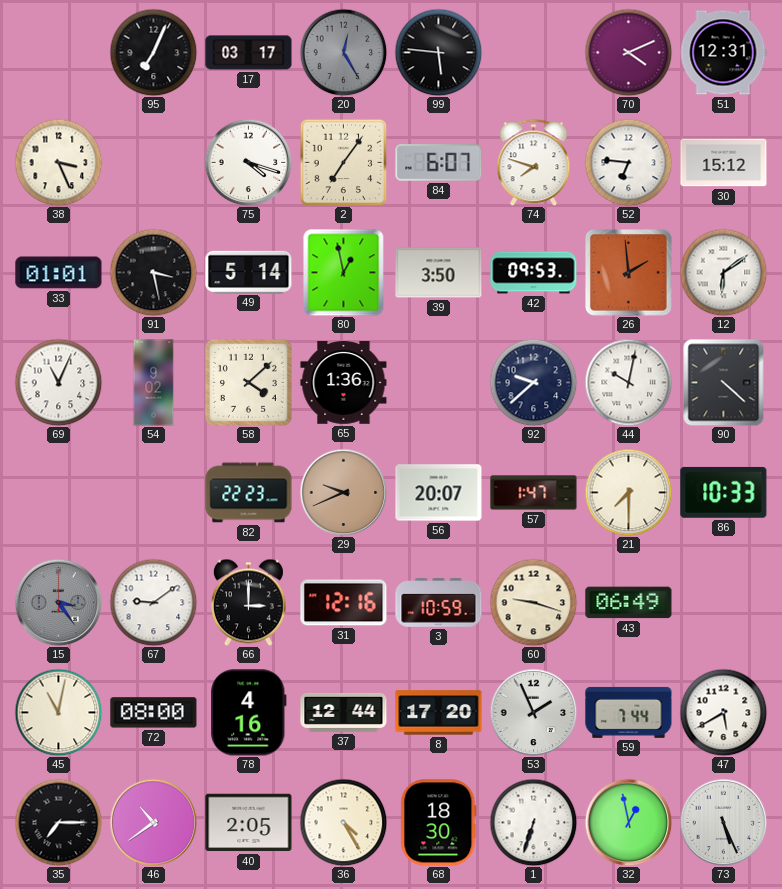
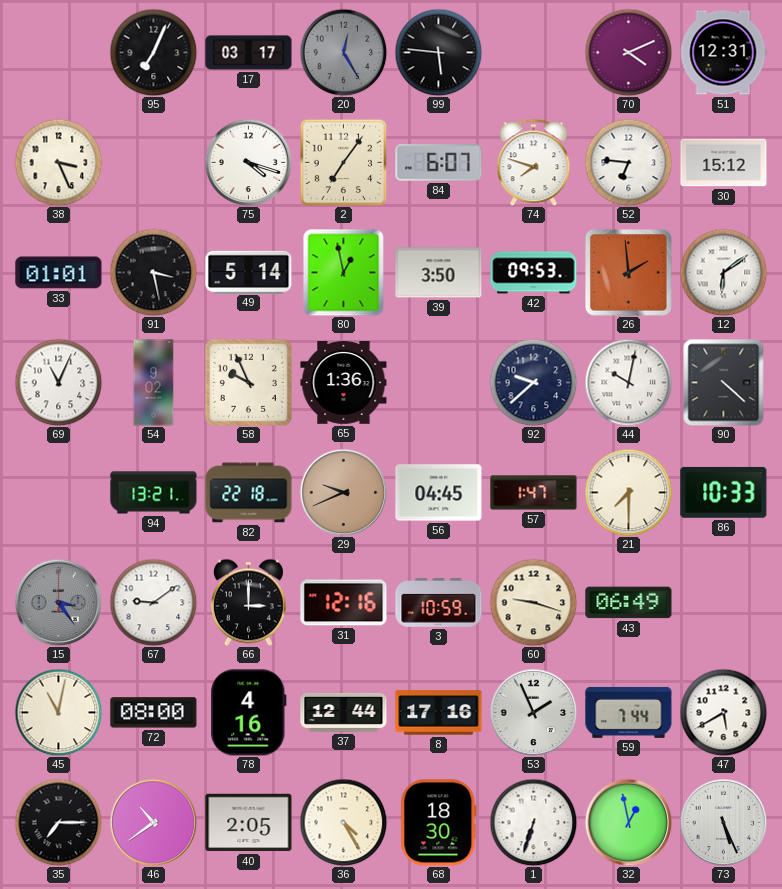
58: 4:08 -> 9:56
94: none -> 13:21
82: 22:23 -> 22:18
56: 20:07 -> 04:45
8: 17:20 -> 17:16
